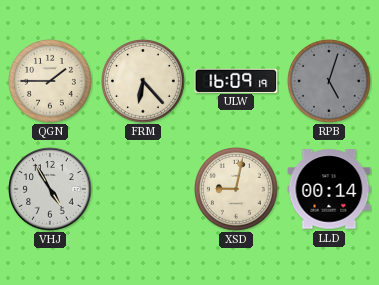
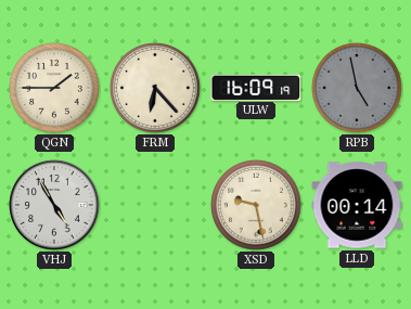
RPB: 5:03 -> 4:58
XSD: 9:02 -> 9:28
